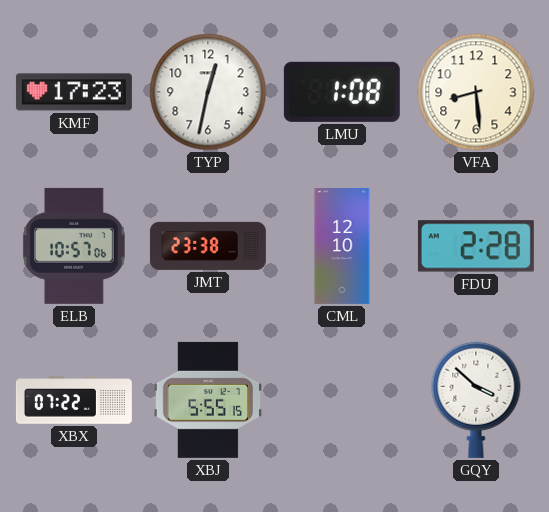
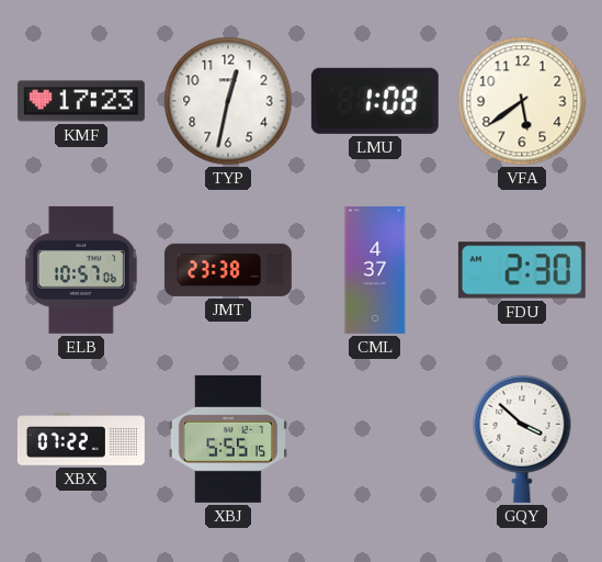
VFA: 8:29 -> 5:39
CML: 12:10 -> 4:37
FDU: 2:28 -> 2:30
